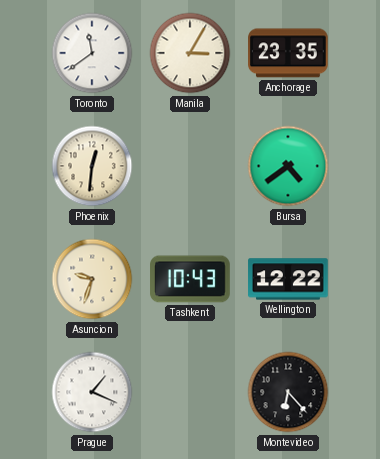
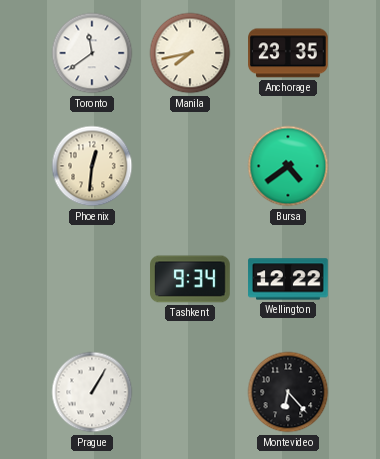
Manila: 3:05 -> 7:43
Asuncion: 9:33 -> none
Tashkent: 10:43 -> 9:34
Prague: 1:19 -> 1:05
